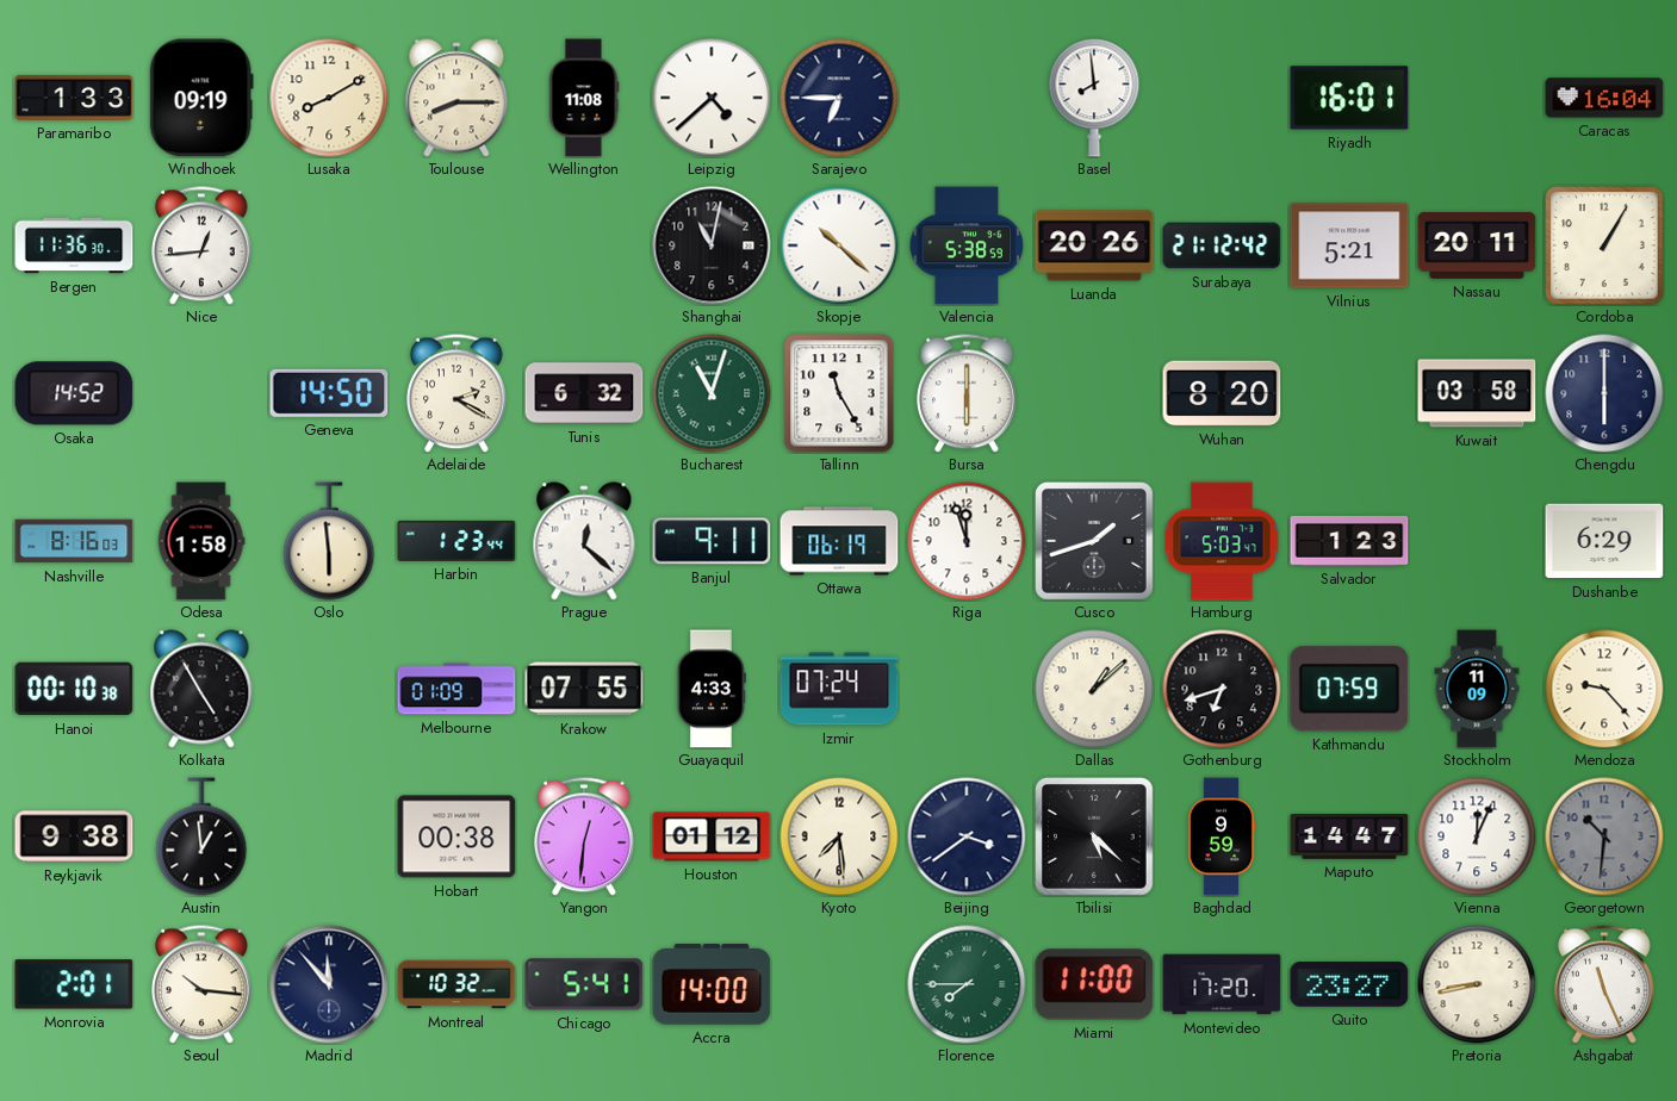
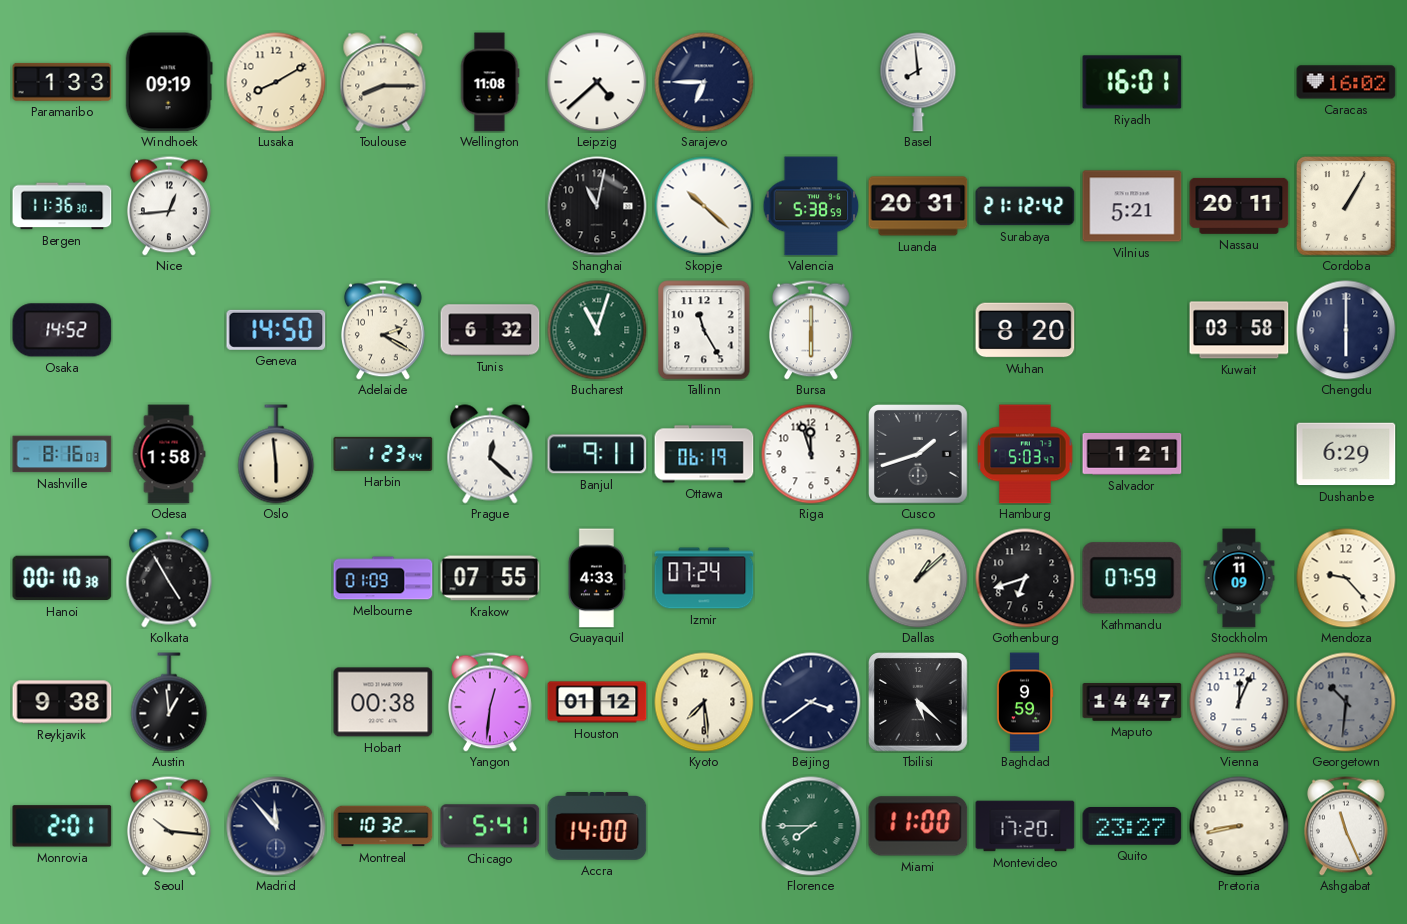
Caracas: 16:04 -> 16:02
Luanda: 20:26 -> 20:31
Salvador: 1:23 -> 1:21
